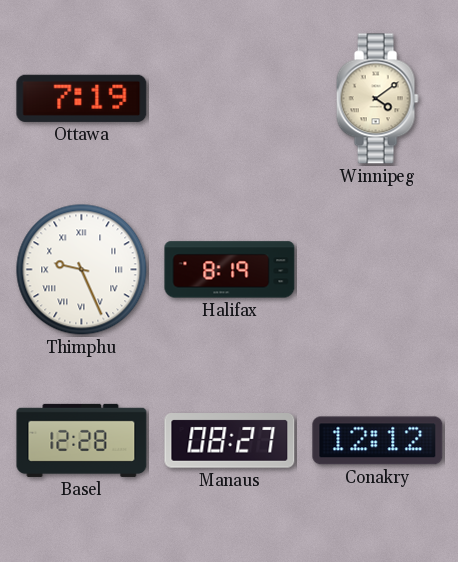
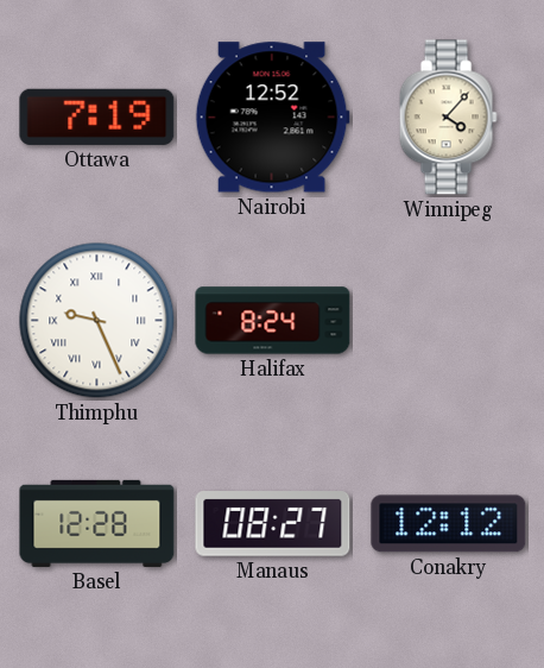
Nairobi: none -> 12:52
Winnipeg: 4:09 -> 4:07
Halifax: 8:19 -> 8:24
